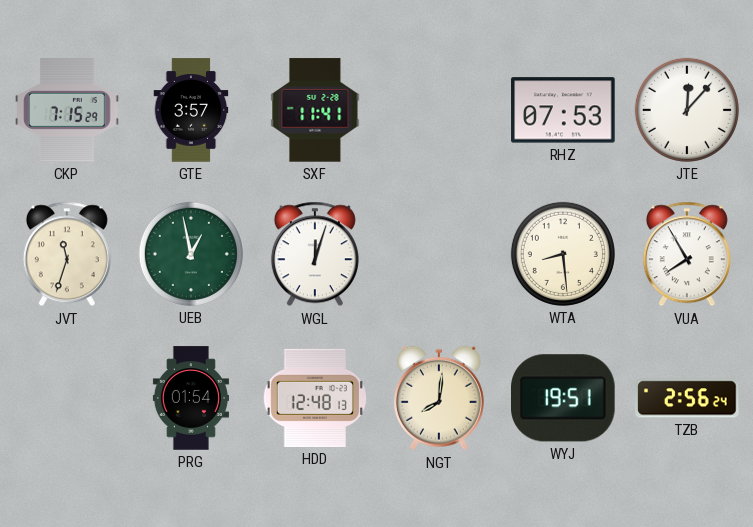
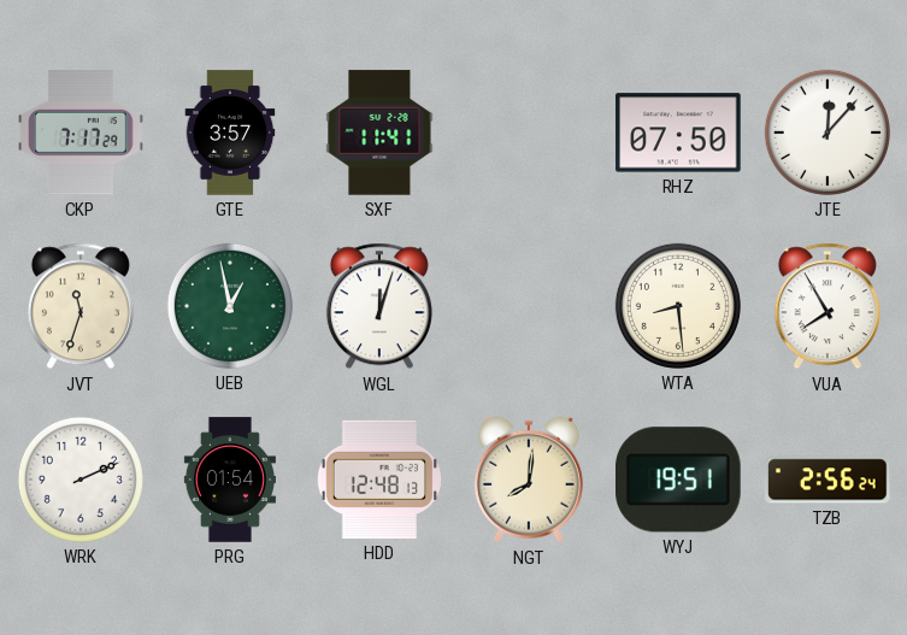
CKP: 7:15 -> 7:17
RHZ: 07:53 -> 07:50
WRK: none -> 2:11
